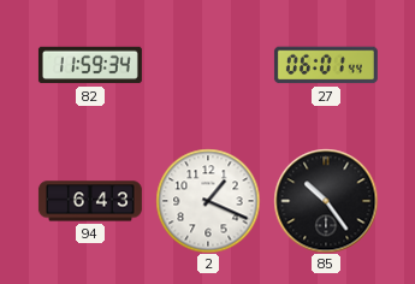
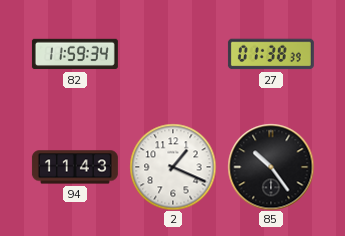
27: 06:01 -> 01:38
94: 6:43 -> 11:43
